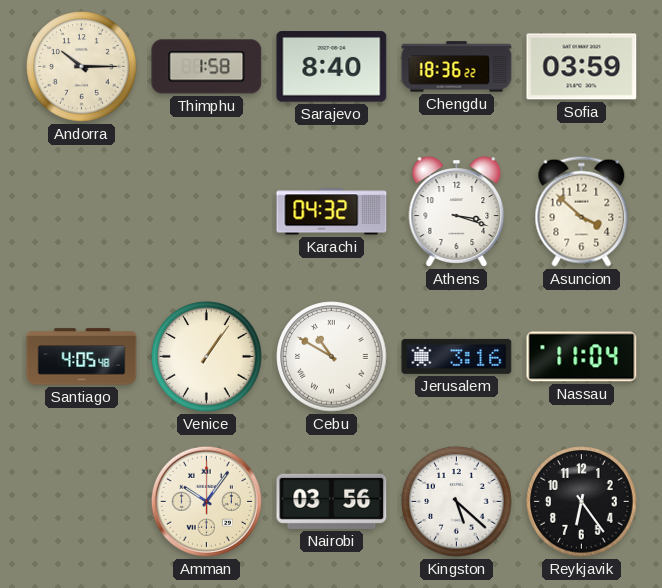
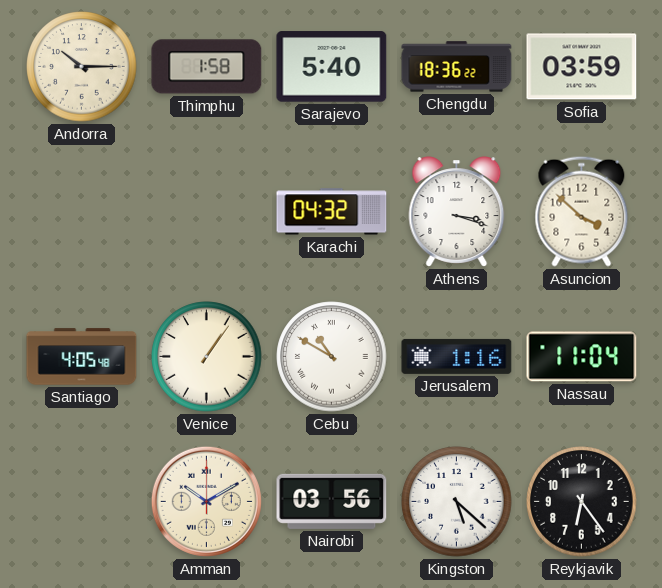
Sarajevo: 8:40 -> 5:40
Jerusalem: 3:16 -> 1:16
Amman: 10:06 -> 10:10
